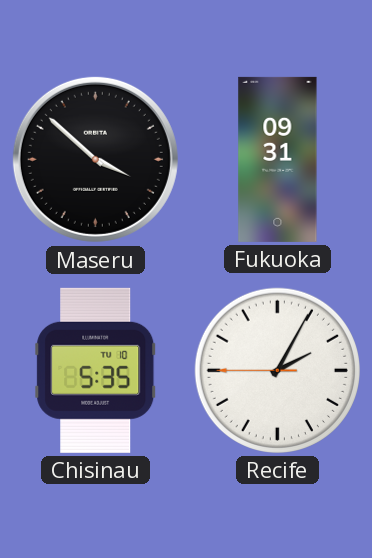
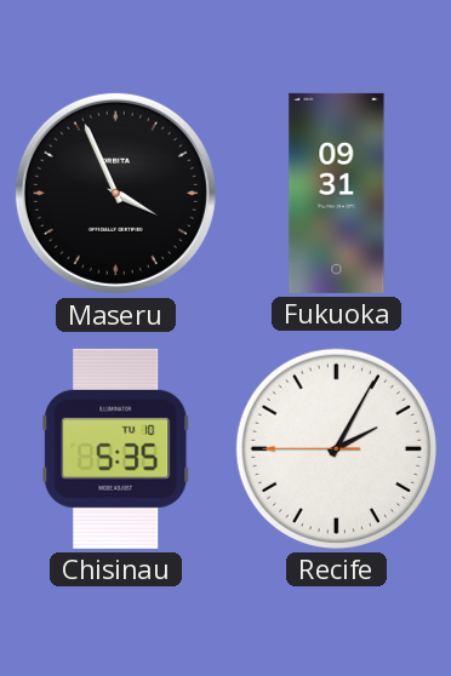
Maseru: 3:52 -> 3:56
